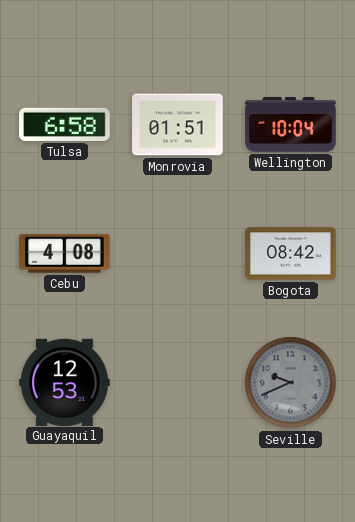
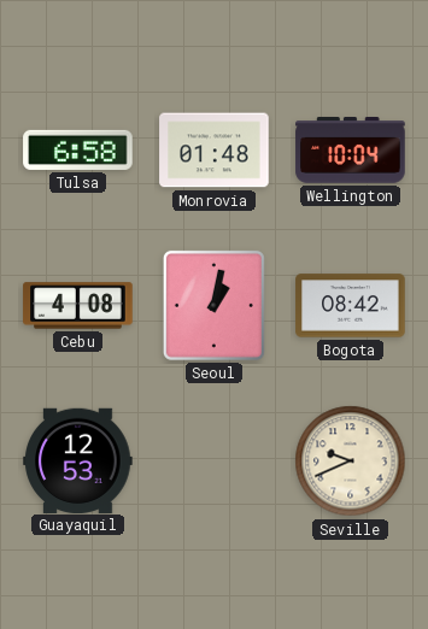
Monrovia: 01:51 -> 01:48
Seoul: none -> 1:02
Seville dial: grey -> cream
